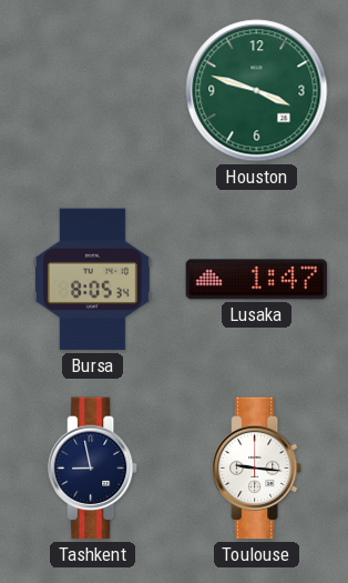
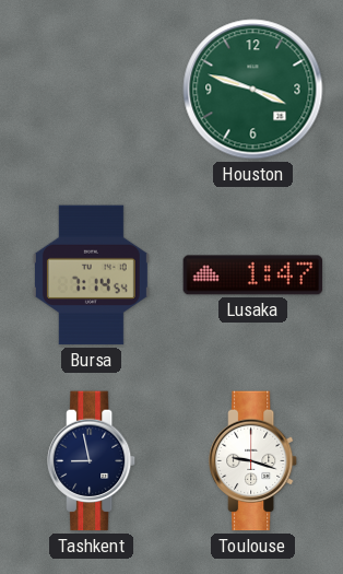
Bursa: 8:05 -> 7:14
Toulouse: 9:16 -> 9:18
